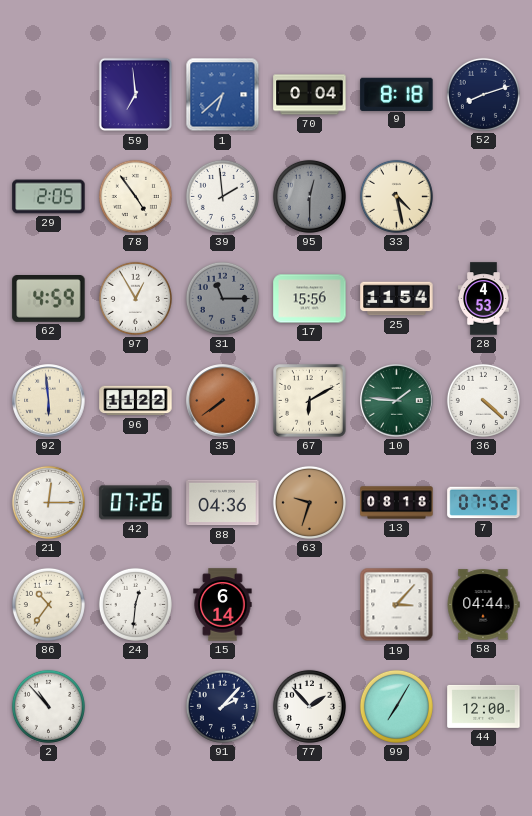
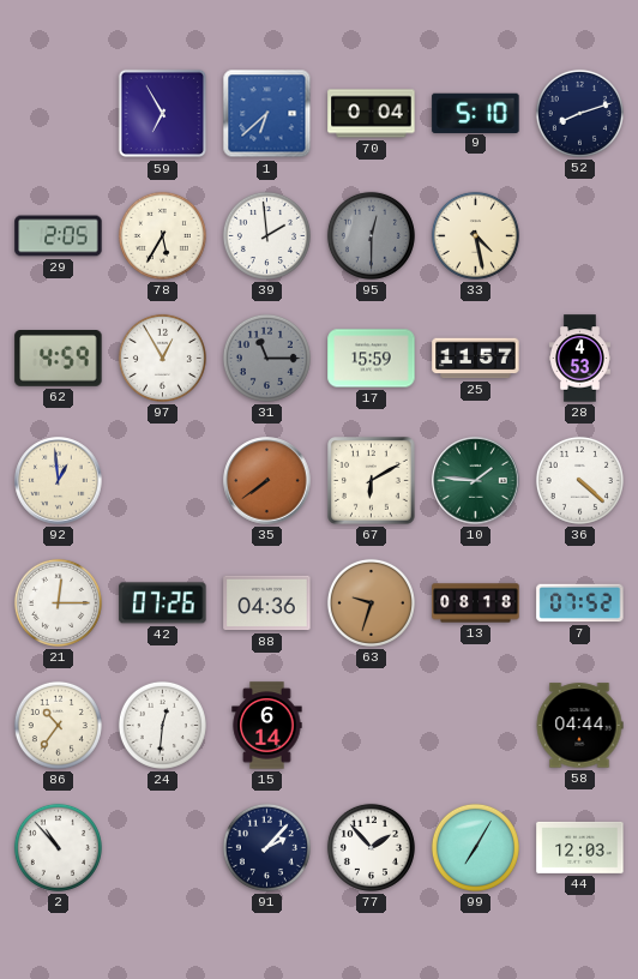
59: 6:59 -> 6:55
9: 8:18 -> 5:10
78: 4:54 -> 5:35
17: 15:56 -> 15:59
25: 11:54 -> 11:57
92: 5:59 -> 12:59
96: 11:22 -> none
19: 3:07 -> none
44: 12:00 -> 12:03
